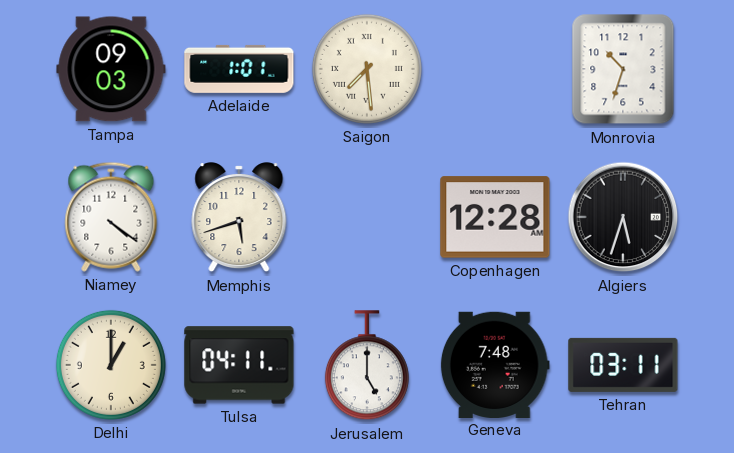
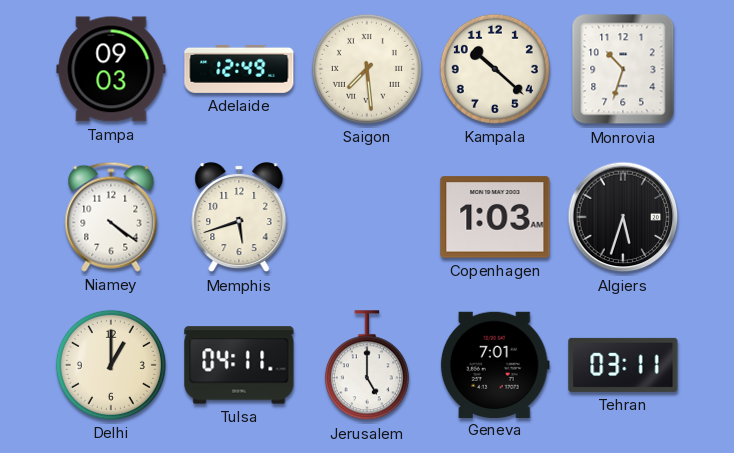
Adelaide: 1:01 -> 12:49
Kampala: none -> 10:22
Copenhagen: 12:28 -> 1:03
Geneva: 7:48 -> 7:01
